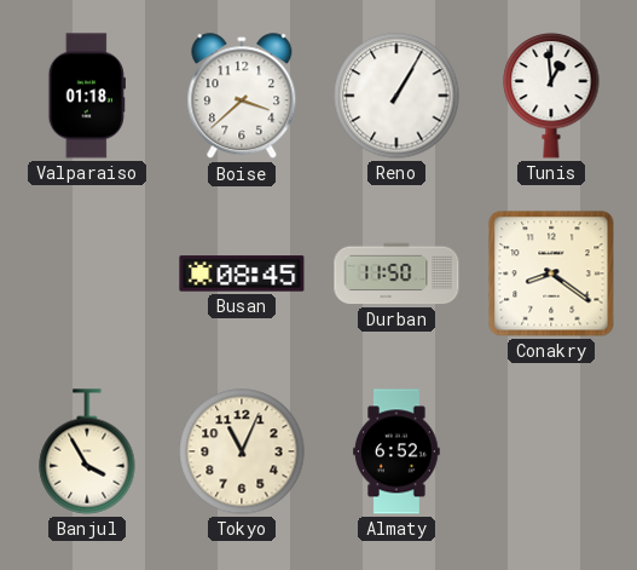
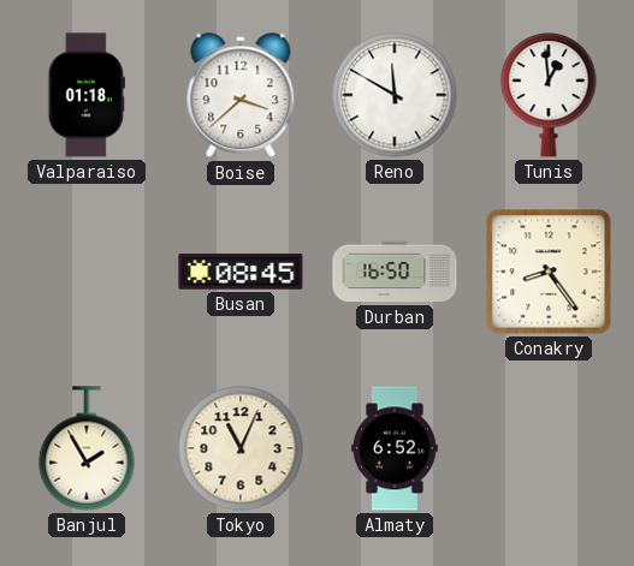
Reno: 1:05 -> 11:50
Durban: 11:50 -> 16:50
Conakry: 8:21 -> 8:24
Banjul: 3:55 -> 1:55
